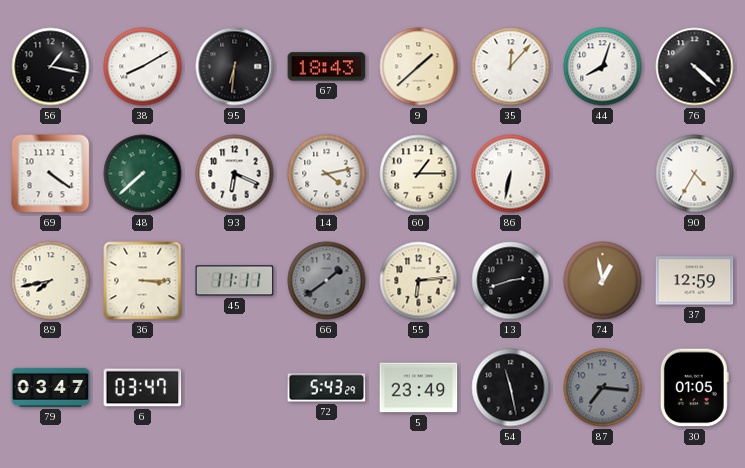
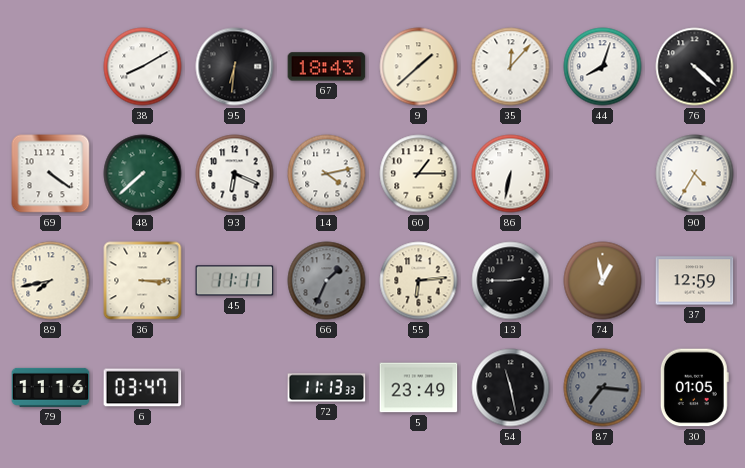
56: 1:17 -> none
66: 1:39 -> 1:34
13: 2:42 -> 2:45
79: 03:47 -> 11:16
72: 5:43 -> 11:13
